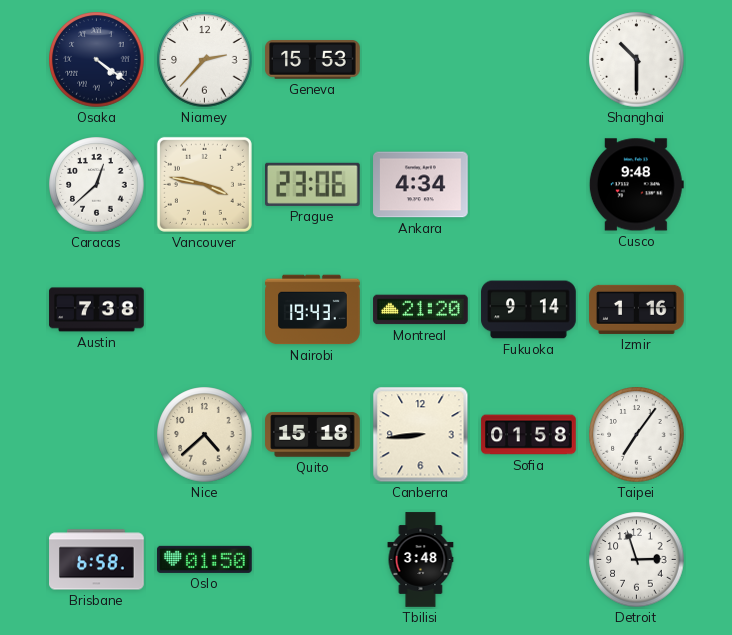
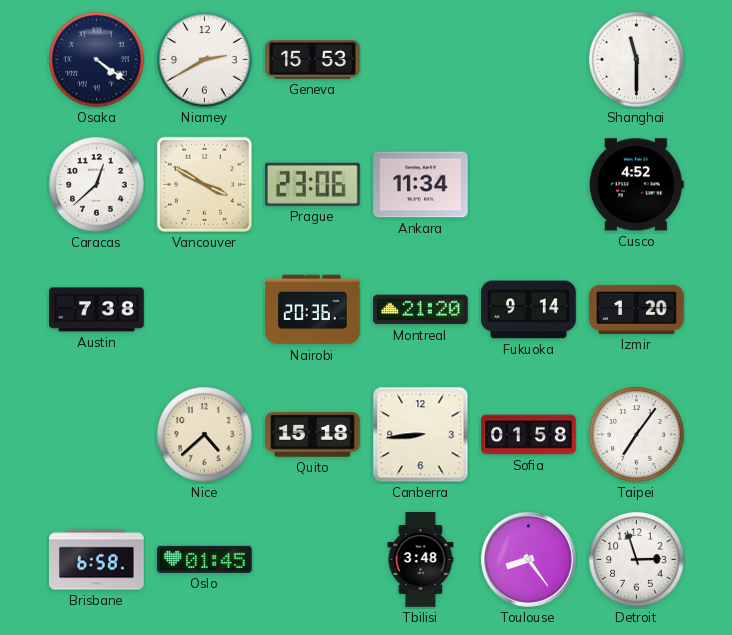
Niamey: 2:37 -> 2:40
Shanghai: 10:30 -> 11:30
Vancouver: 3:47 -> 3:50
Ankara: 4:34 -> 11:34
Cusco: 9:48 -> 4:52
Nairobi: 19:43 -> 20:36
Izmir: 1:16 -> 1:20
Oslo: 01:50 -> 01:45
Toulouse: none -> 8:24
